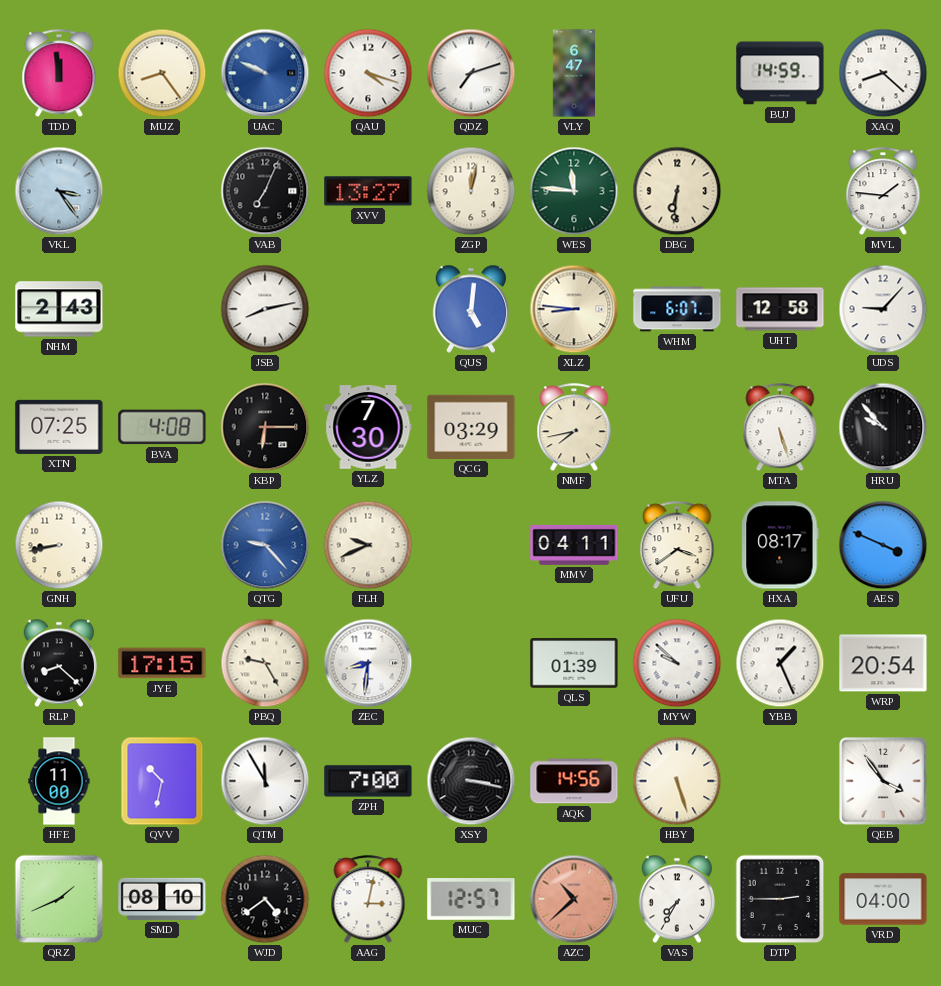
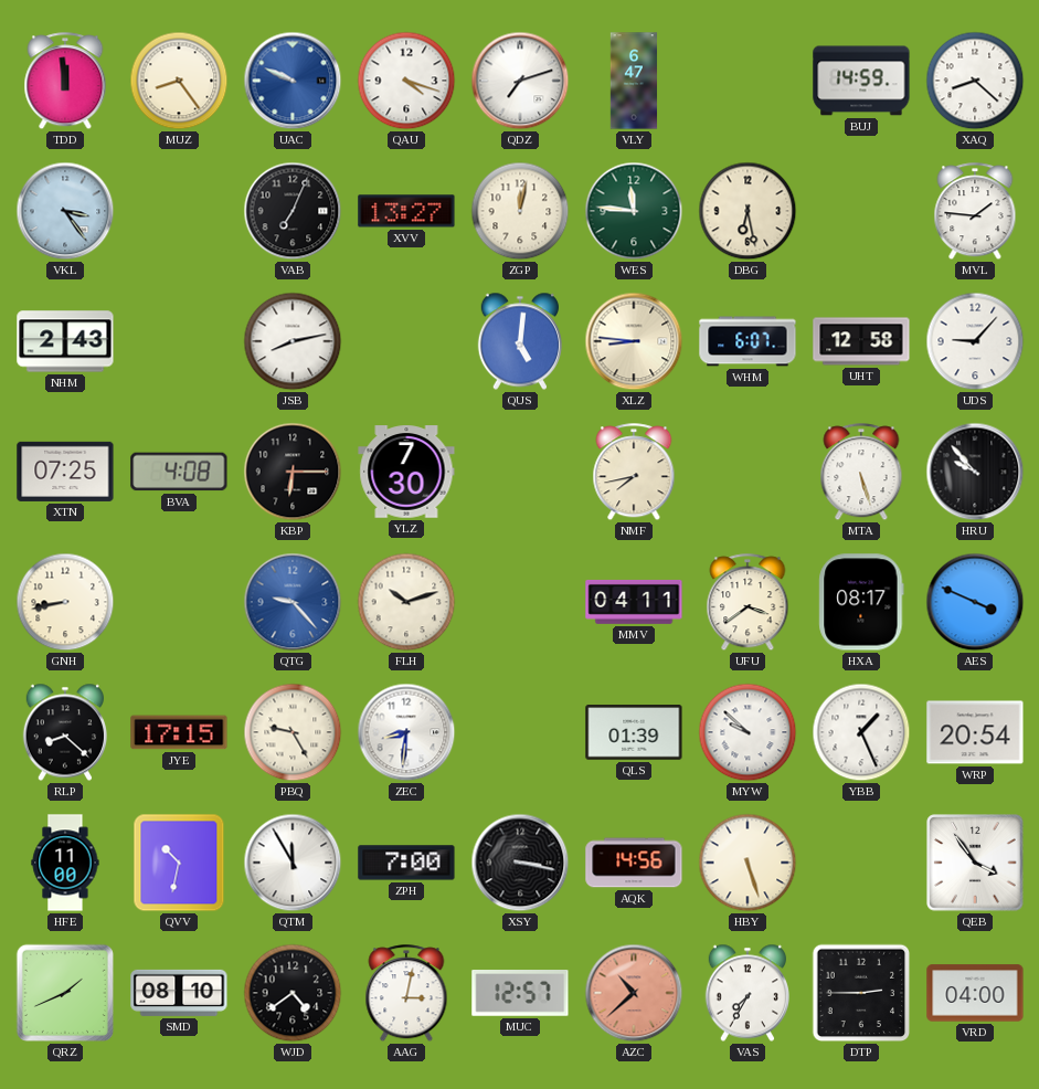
DBG: 6:31 -> 6:28
QCG: 03:29 -> none
FLH: 9:41 -> 10:12
